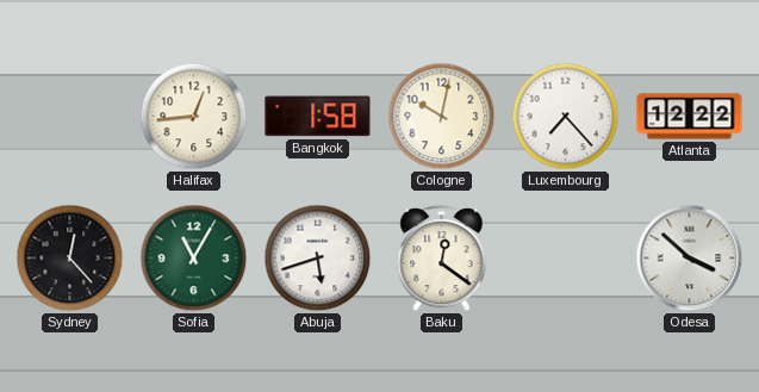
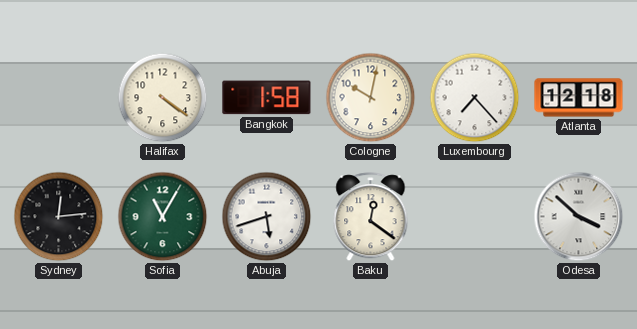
Halifax: 12:44 -> 4:21
Atlanta: 12:22 -> 12:18
Sydney: 12:23 -> 12:14
